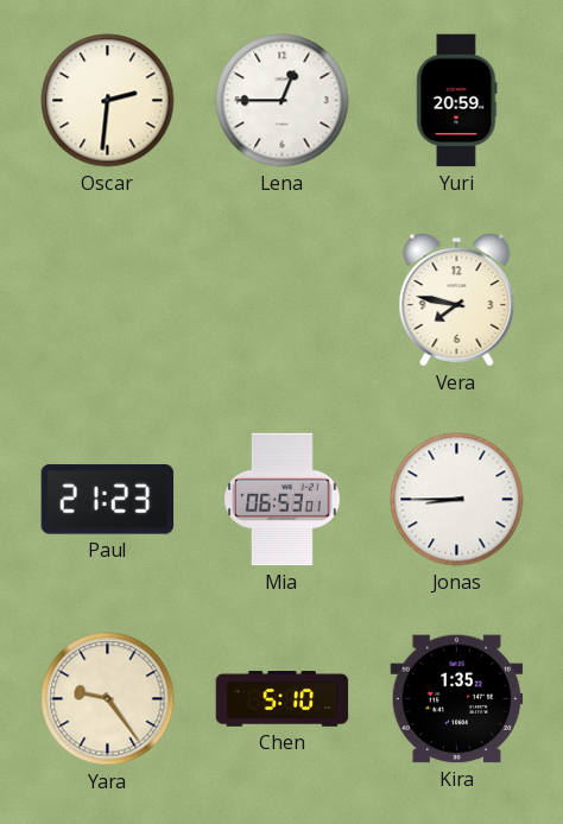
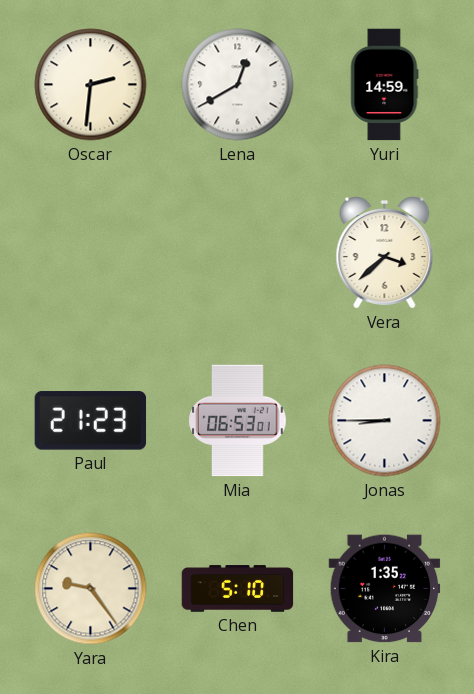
Lena: 12:45 -> 12:40
Yuri: 20:59 -> 14:59
Vera: 7:47 -> 3:38
